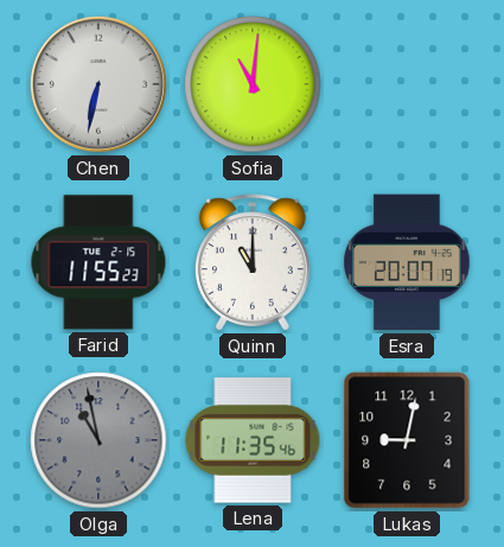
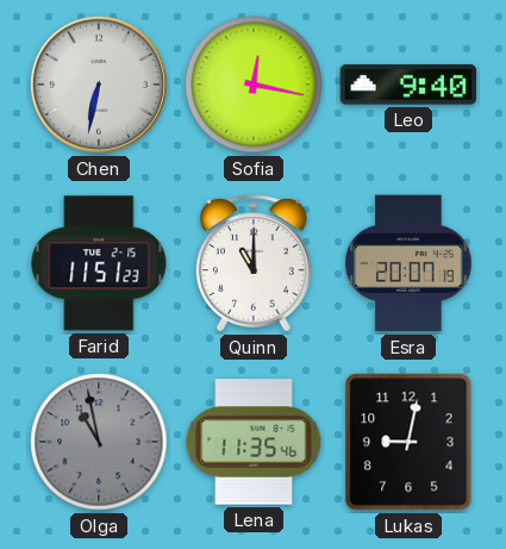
Sofia: 11:01 -> 12:17
Leo: none -> 9:40
Farid: 11:55 -> 11:51
